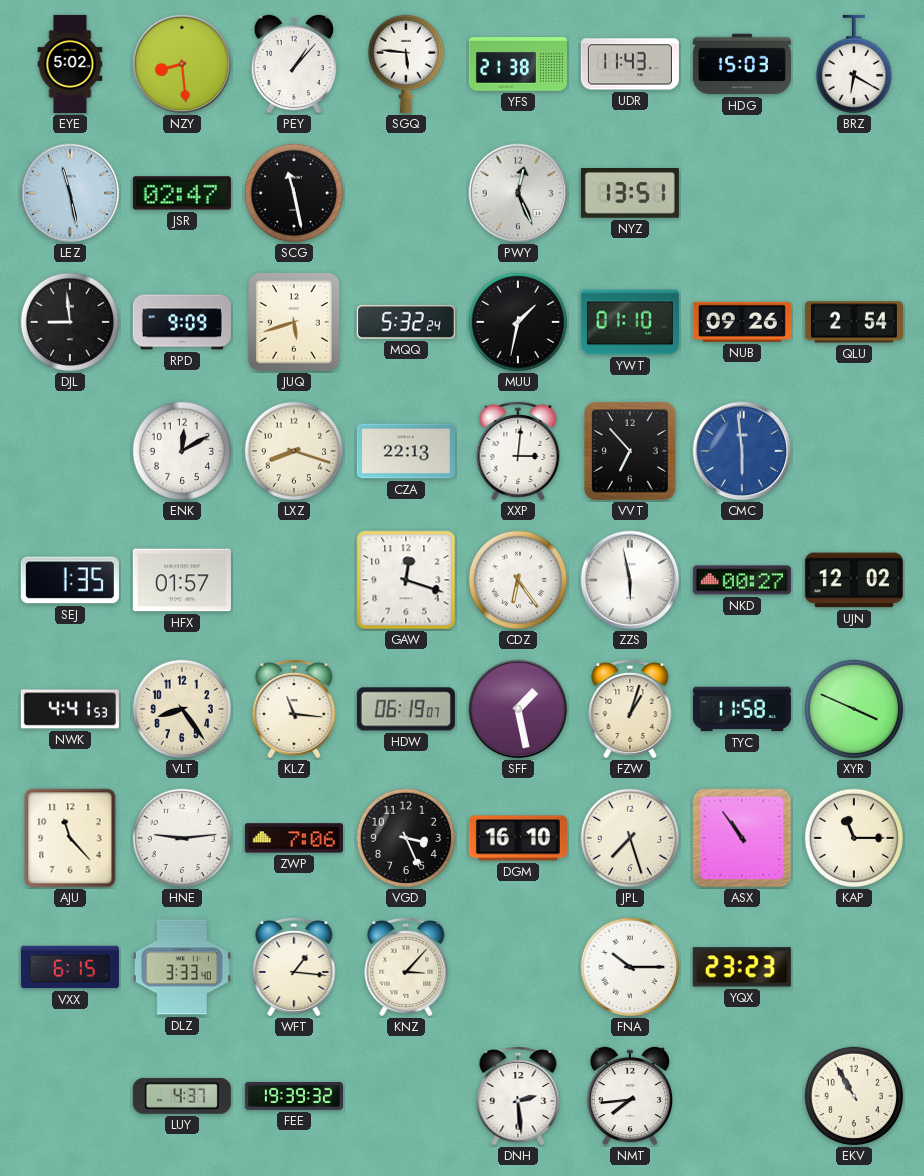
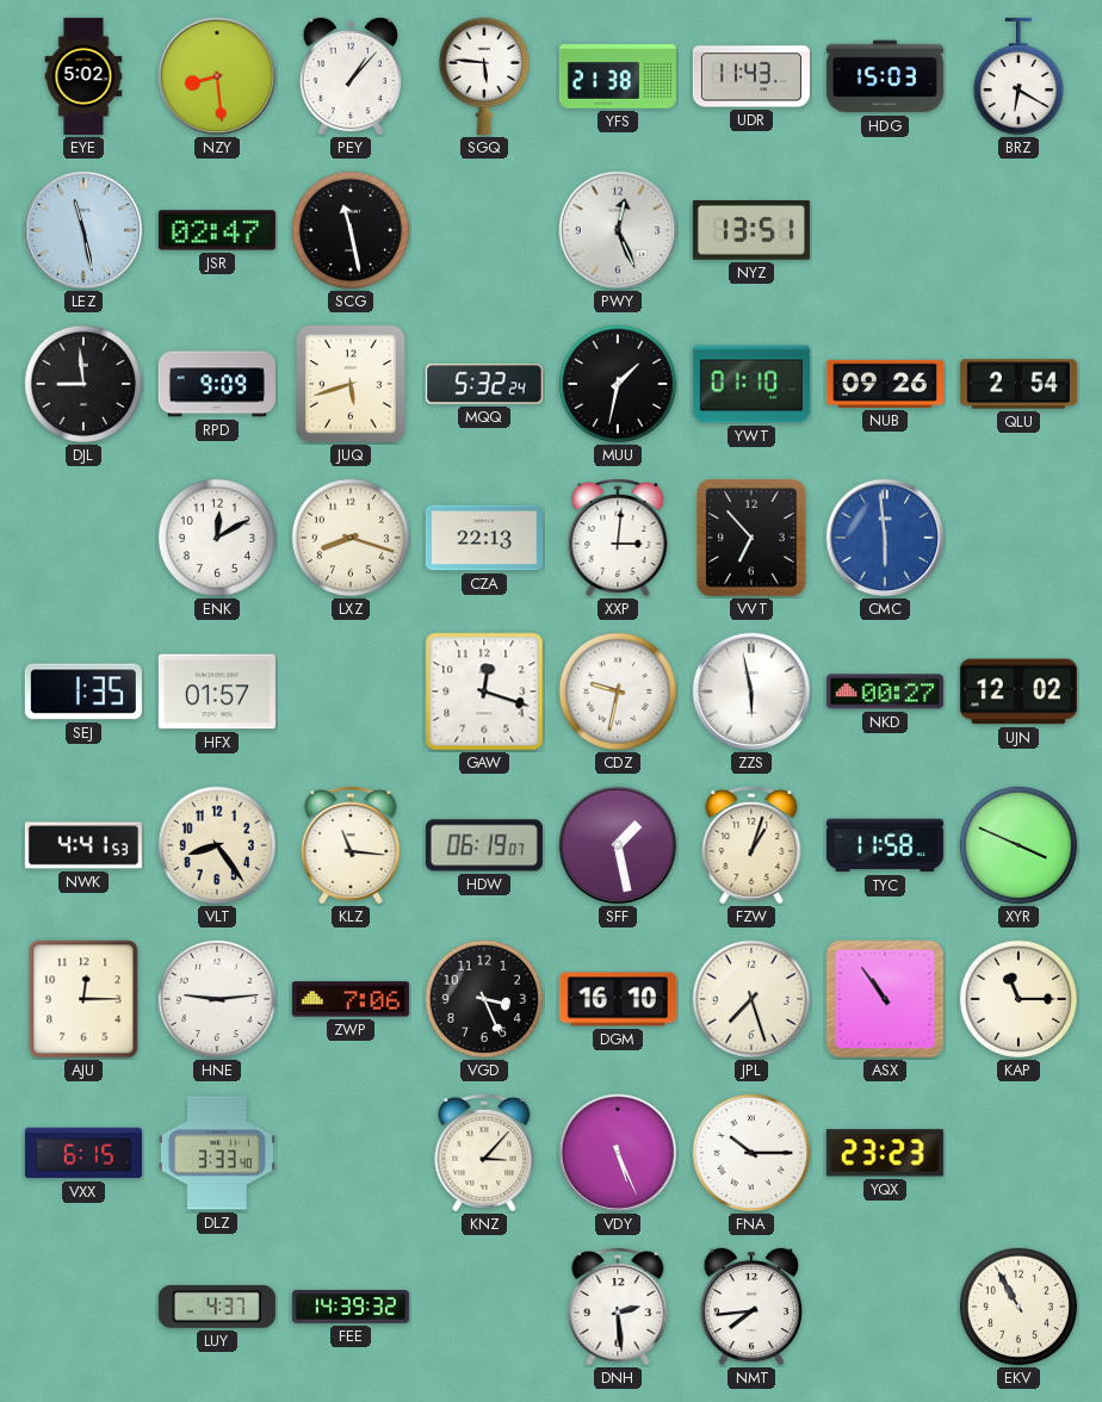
CDZ: 6:24 -> 9:32
AJU: 11:23 -> 12:15
WFT: 1:16 -> none
VDY: none -> 5:26
FEE: 19:39 -> 14:39
